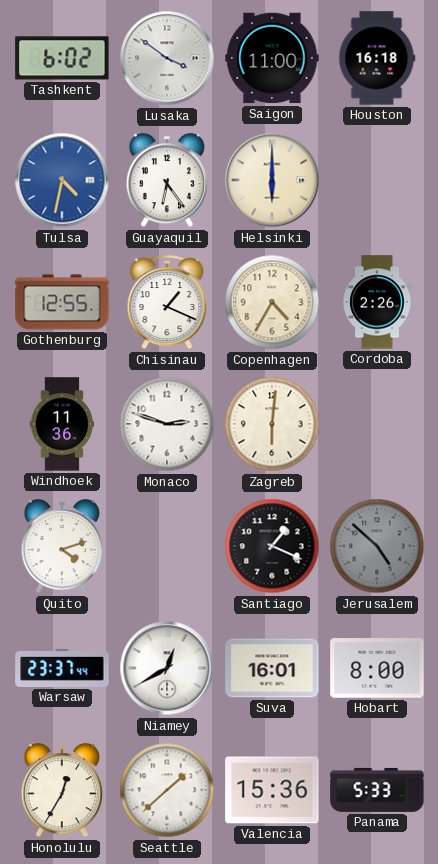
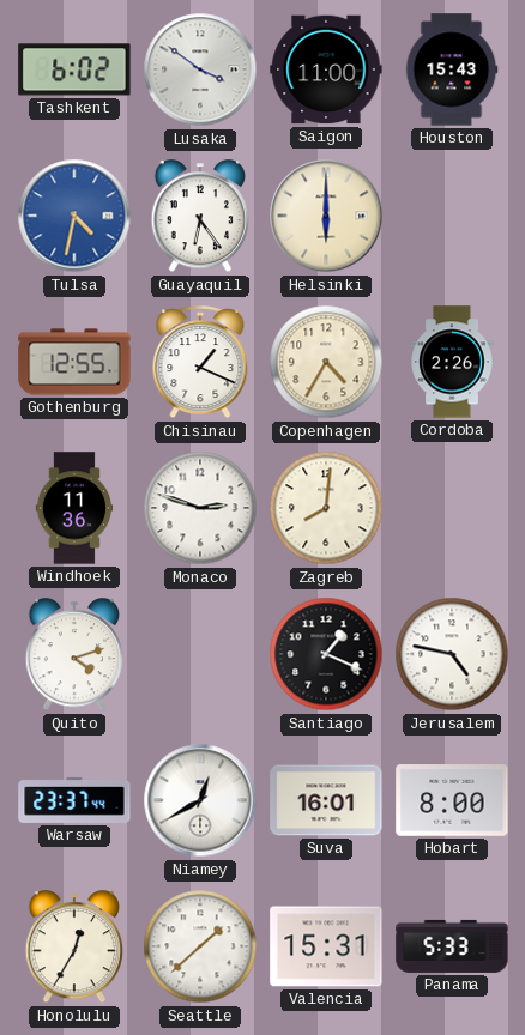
Houston: 16:18 -> 15:43
Zagreb: 6:01 -> 8:01
Jerusalem: 4:52 -> 4:47
Jerusalem dial: grey -> white
Valencia: 15:36 -> 15:31
